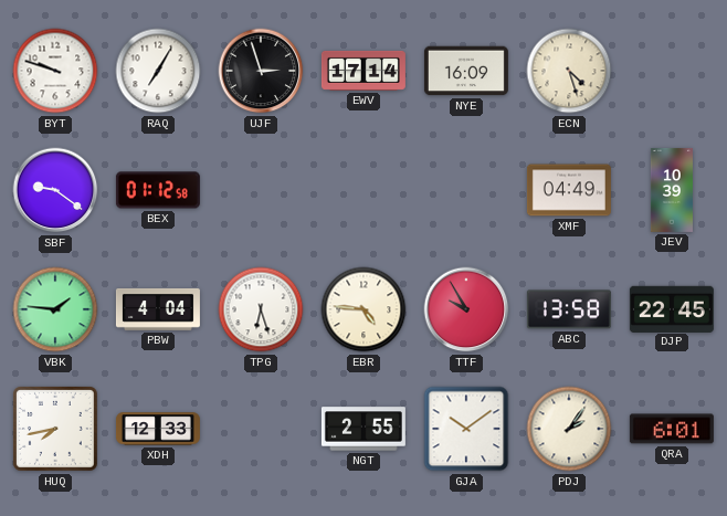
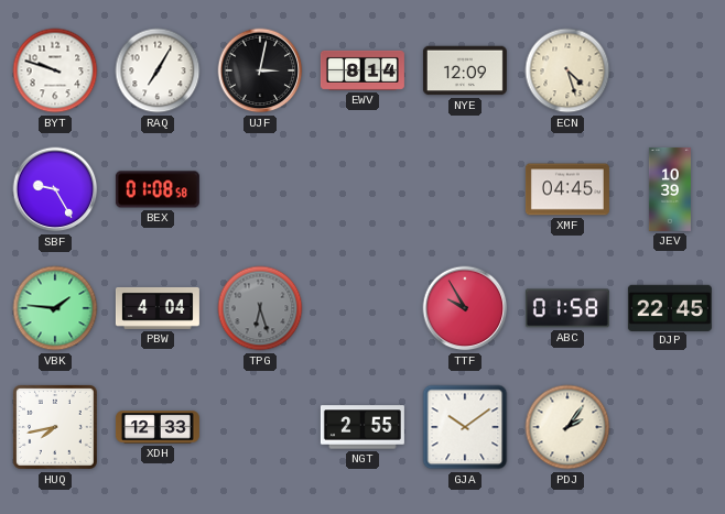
UJF: 2:57 -> 3:02
EWV: 17:14 -> 8:14
NYE: 16:09 -> 12:09
SBF: 9:21 -> 9:25
BEX: 01:12 -> 01:08
XMF: 04:49 -> 04:45
TPG dial: white -> grey
EBR: 4:46 -> none
ABC: 13:58 -> 01:58
QRA: 6:01 -> none
